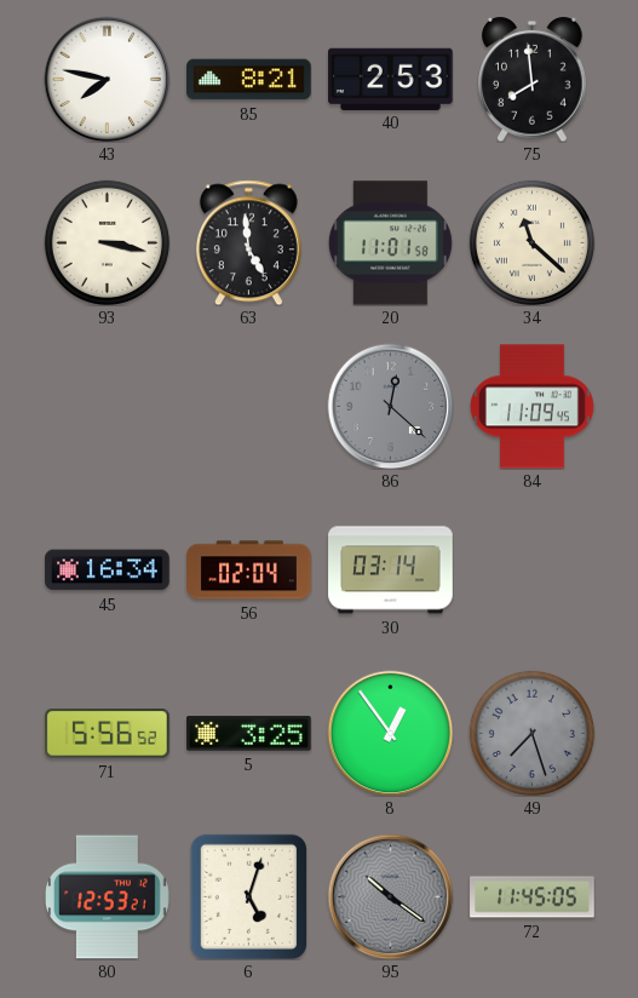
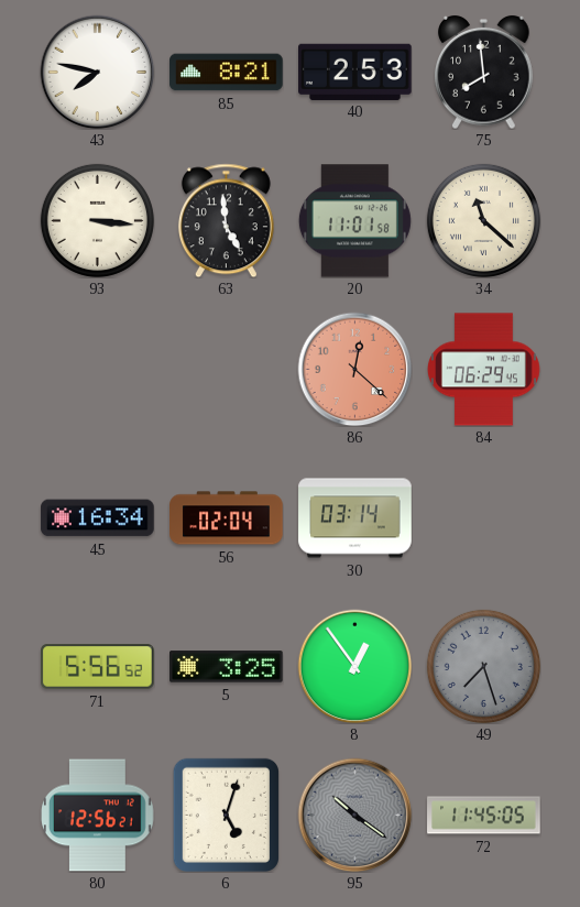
93: 3:17 -> 3:16
86 dial: grey -> salmon
84: 11:09 -> 06:29
80: 12:53 -> 12:56
